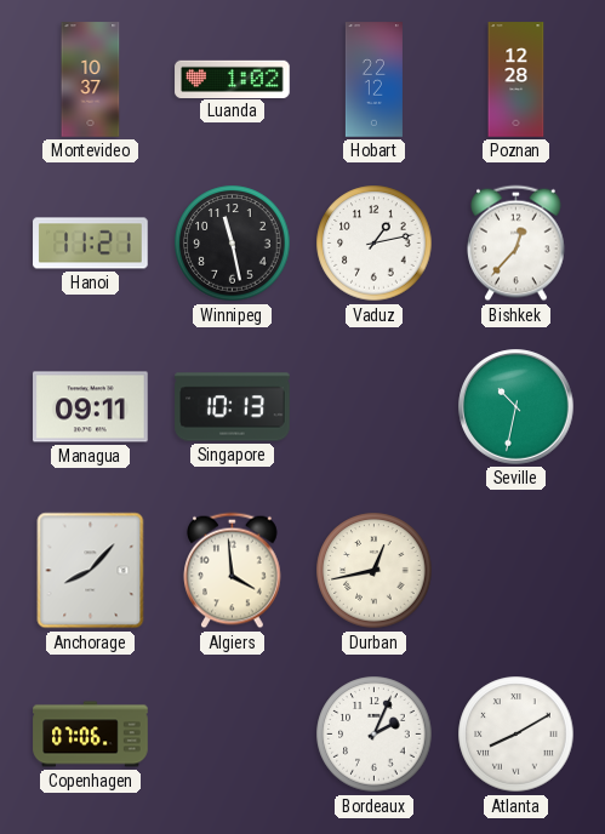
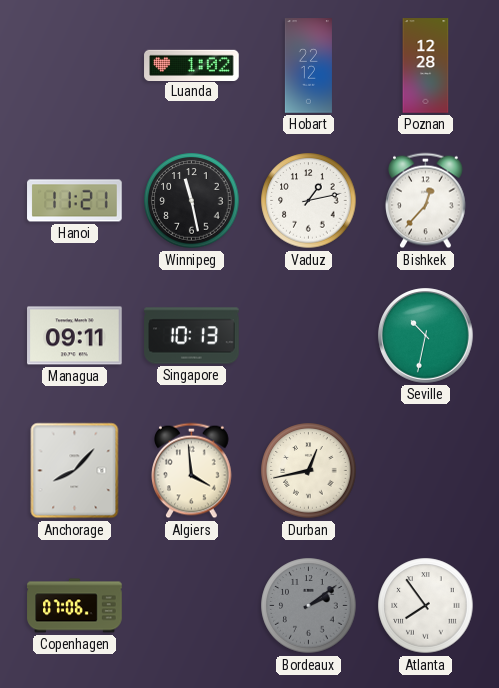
Montevideo: 10:37 -> none
Bordeaux: 2:04 -> 2:09
Bordeaux dial: white -> grey
Atlanta: 8:10 -> 7:54
